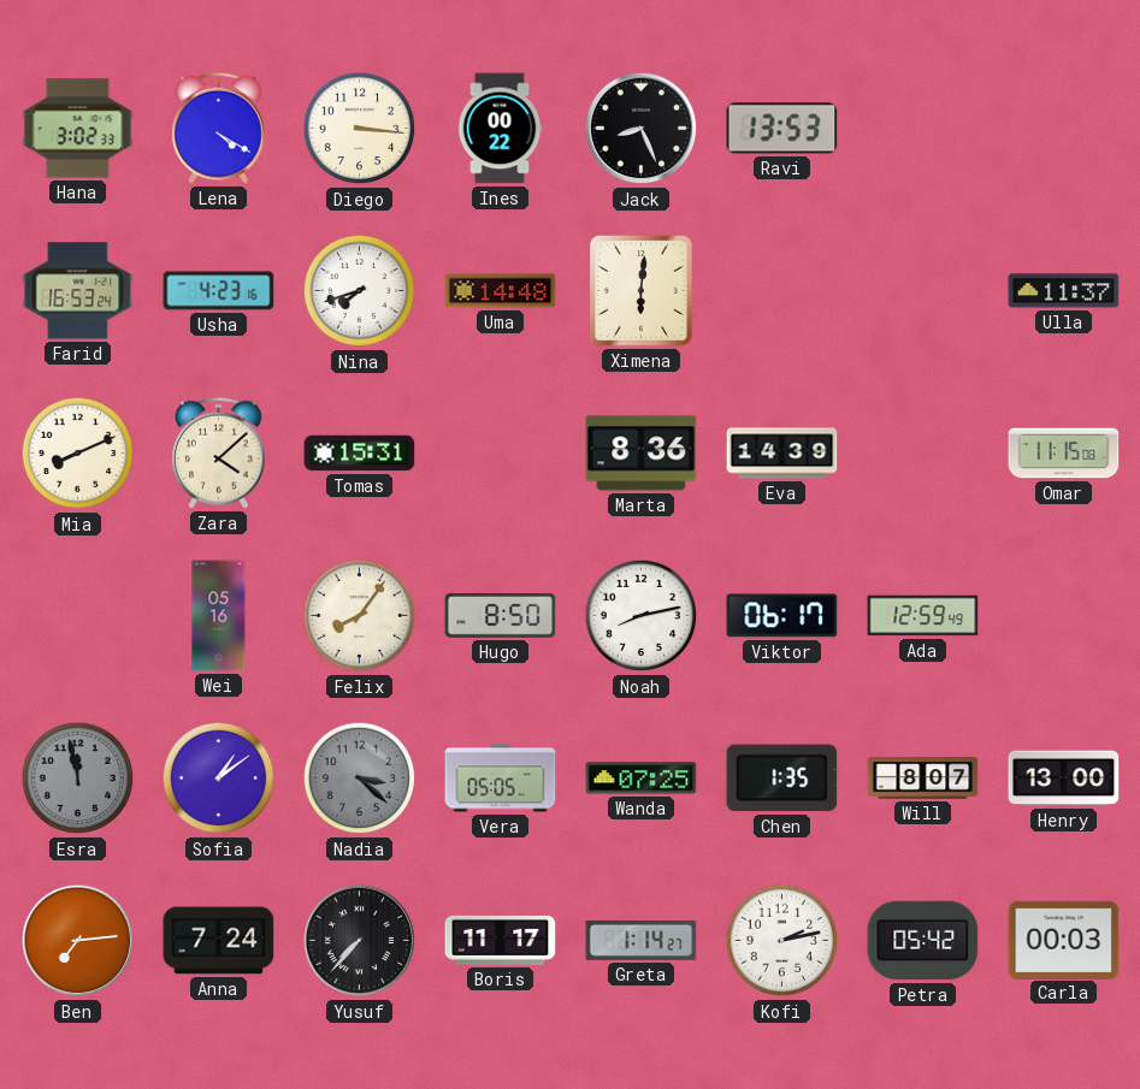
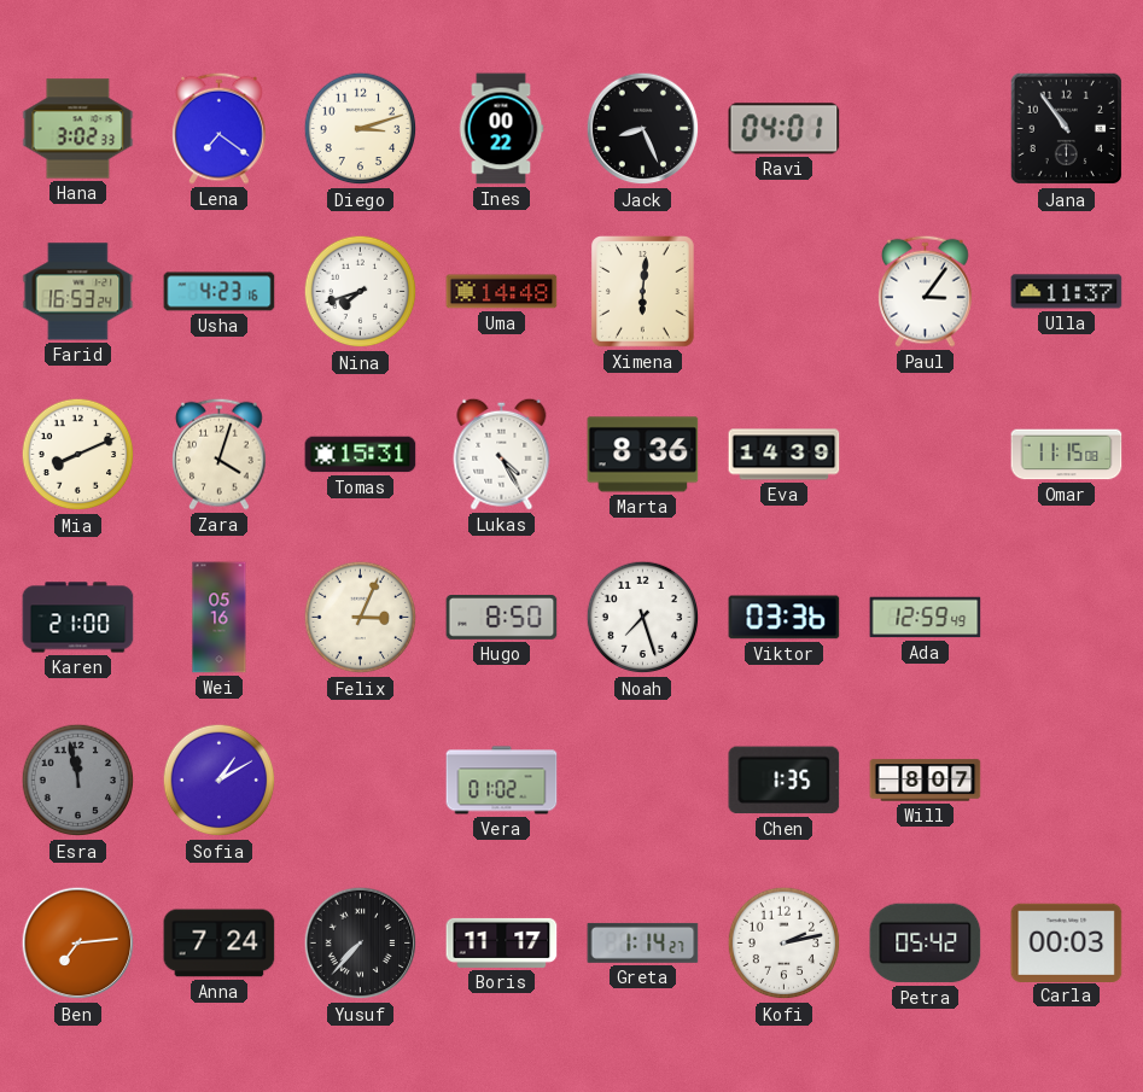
Lena: 4:20 -> 7:21
Diego: 3:16 -> 3:12
Ravi: 13:53 -> 04:01
Jana: none -> 10:54
Paul: none -> 3:06
Zara: 4:08 -> 4:03
Lukas: none -> 4:25
Karen: none -> 21:00
Felix: 8:06 -> 3:04
Noah: 8:13 -> 7:27
Viktor: 06:17 -> 03:36
Sofia: 1:09 -> 1:10
Nadia: 3:22 -> none
Vera: 05:05 -> 01:02
Wanda: 07:25 -> none
Henry: 13:00 -> none
